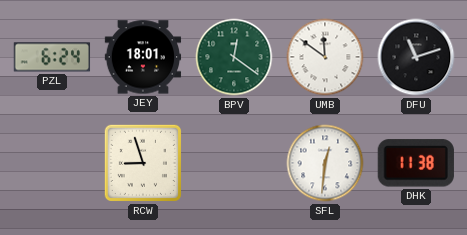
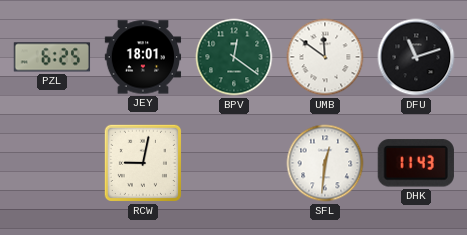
PZL: 6:24 -> 6:25
RCW: 8:57 -> 9:02
DHK: 11:38 -> 11:43
